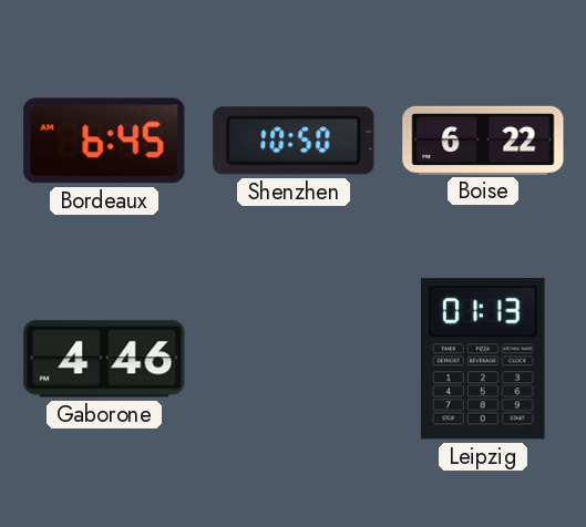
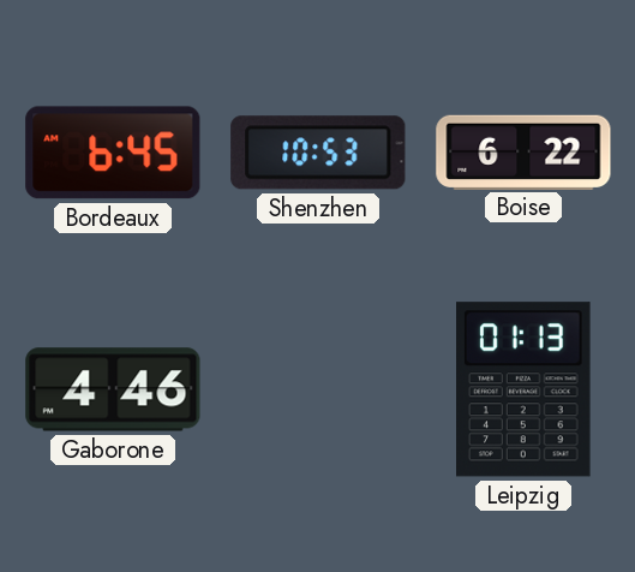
Shenzhen: 10:50 -> 10:53
